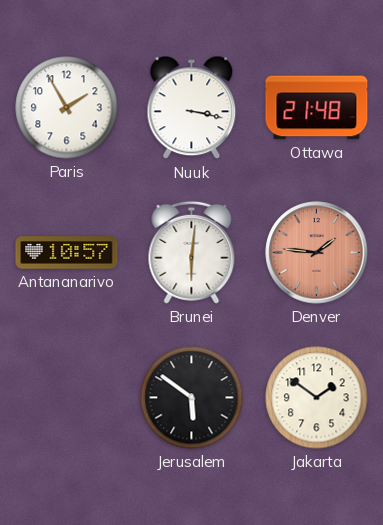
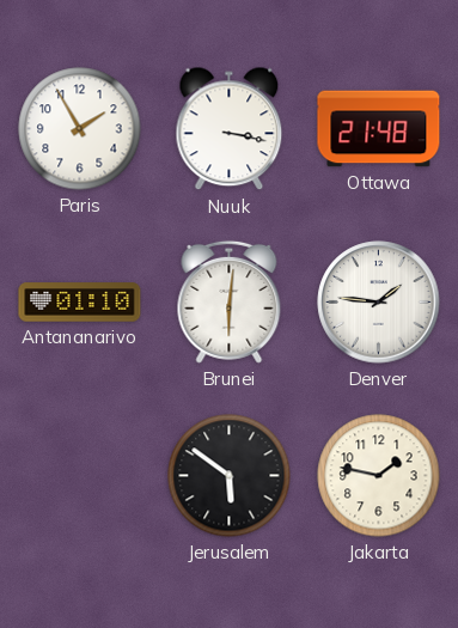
Antananarivo: 10:57 -> 01:10
Denver dial: salmon -> white
Jakarta: 1:51 -> 1:47
